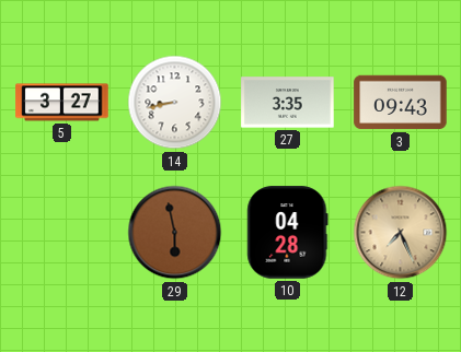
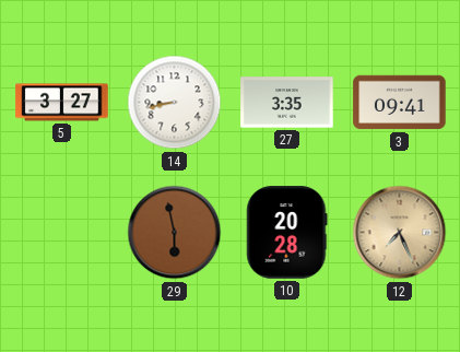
3: 09:43 -> 09:41
10: 04:28 -> 20:28
